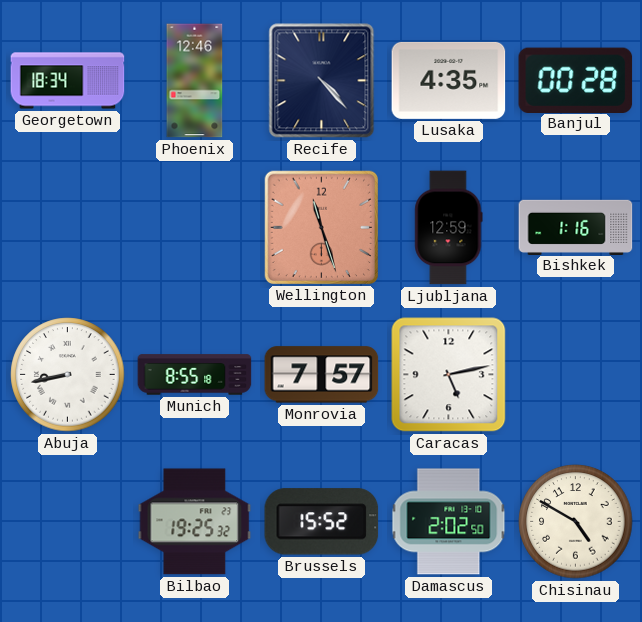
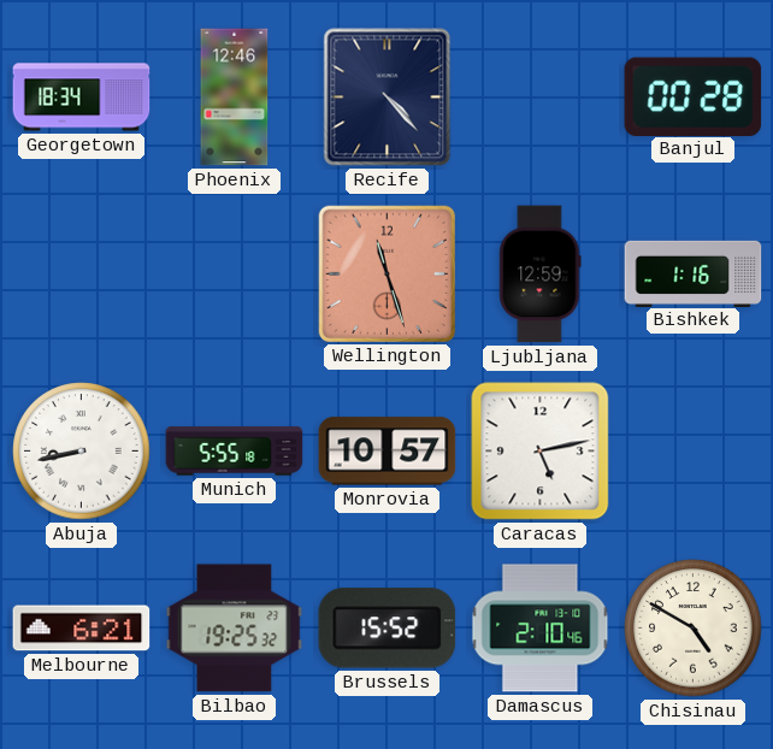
Lusaka: 4:35 -> none
Munich: 8:55 -> 5:55
Monrovia: 7:57 -> 10:57
Melbourne: none -> 6:21
Damascus: 2:02 -> 2:10
